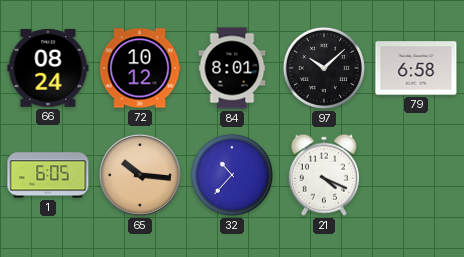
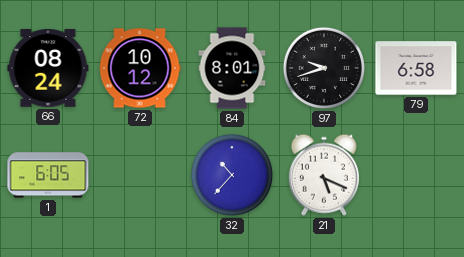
97: 10:08 -> 9:42
65: 10:16 -> none
21: 4:19 -> 5:19
